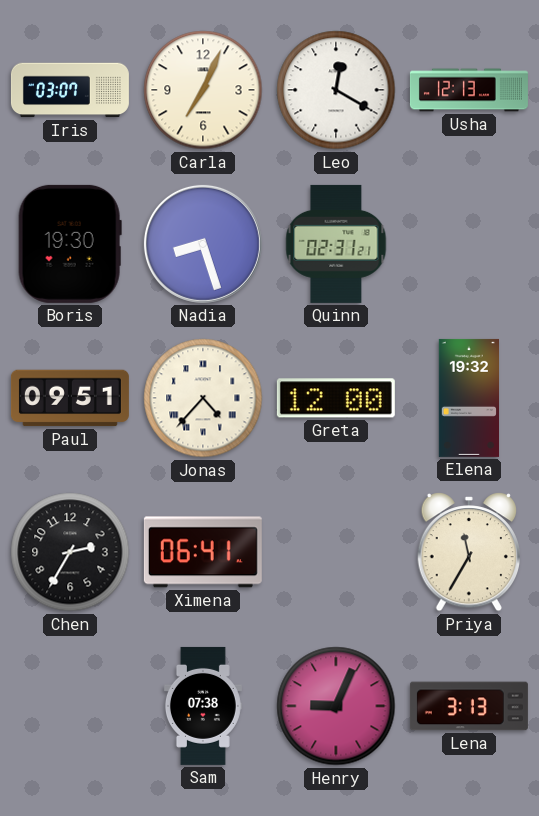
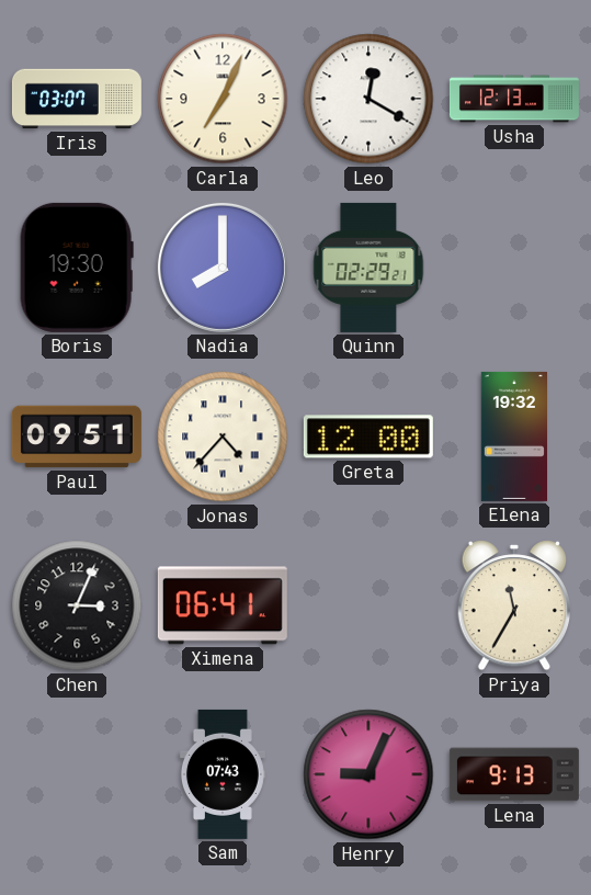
Nadia: 8:27 -> 8:00
Quinn: 02:31 -> 02:29
Chen: 2:35 -> 3:04
Sam: 07:38 -> 07:43
Lena: 3:13 -> 9:13
